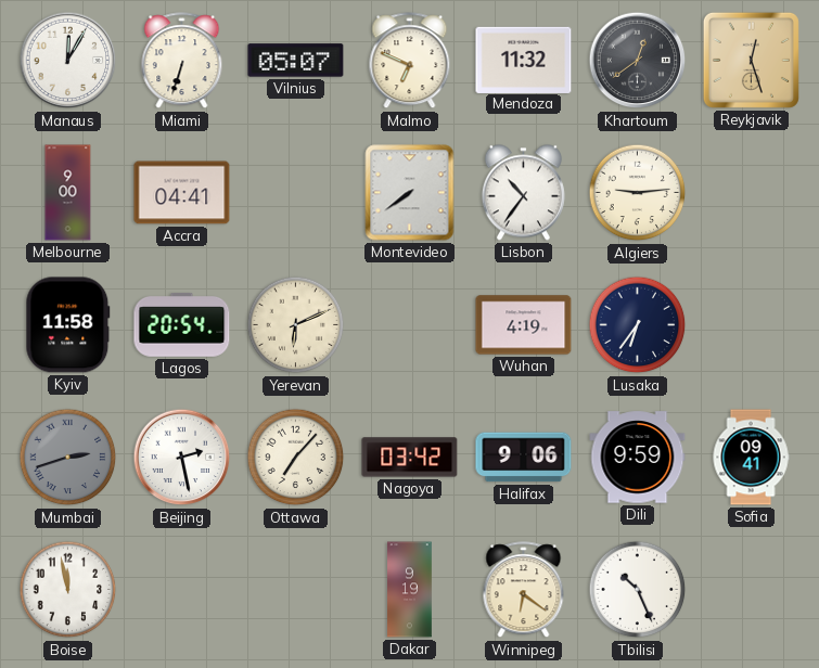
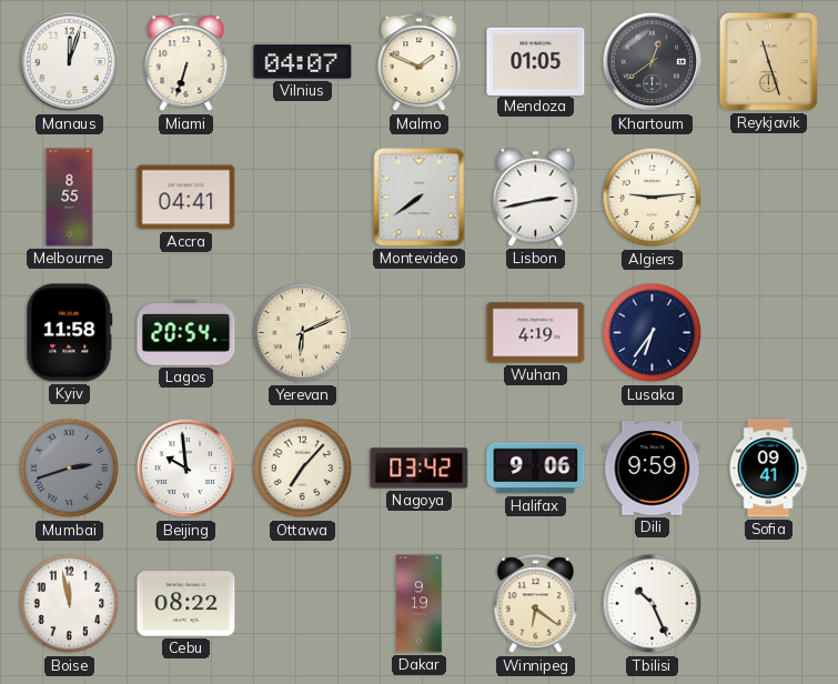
Manaus: 12:05 -> 12:03
Vilnius: 05:07 -> 04:07
Malmo: 6:49 -> 1:49
Mendoza: 11:32 -> 01:05
Reykjavik: 12:27 -> 11:27
Melbourne: 9:00 -> 8:55
Lisbon: 10:36 -> 2:43
Beijing: 2:28 -> 9:59
Cebu: none -> 08:22
